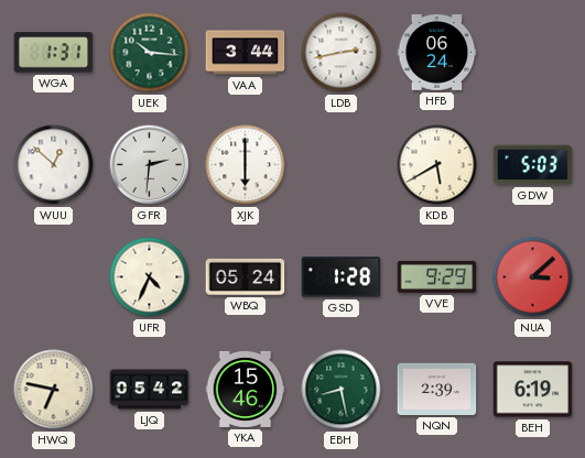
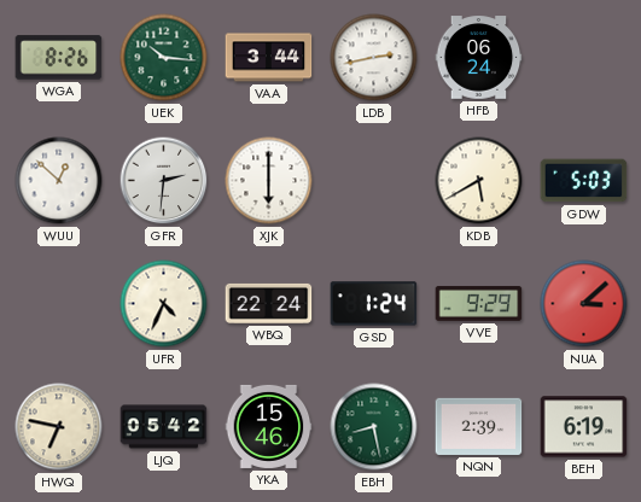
WGA: 1:31 -> 8:26
WBQ: 05:24 -> 22:24
GSD: 1:28 -> 1:24
